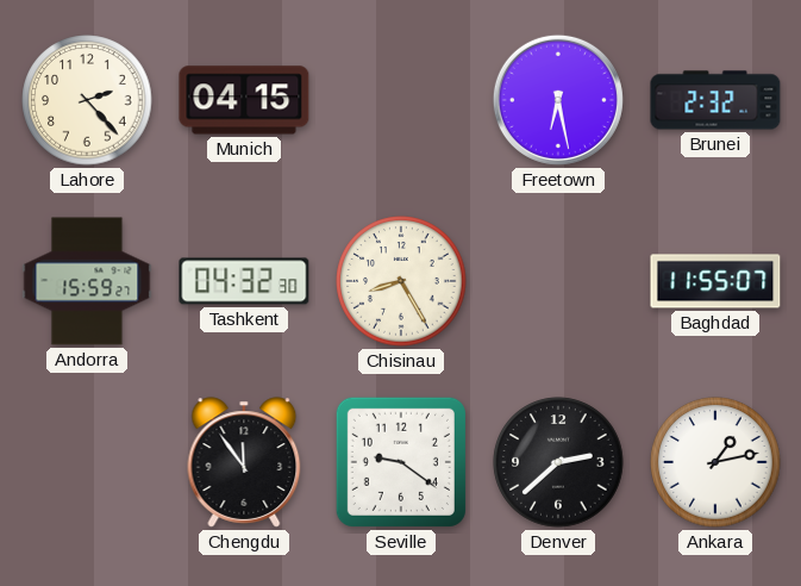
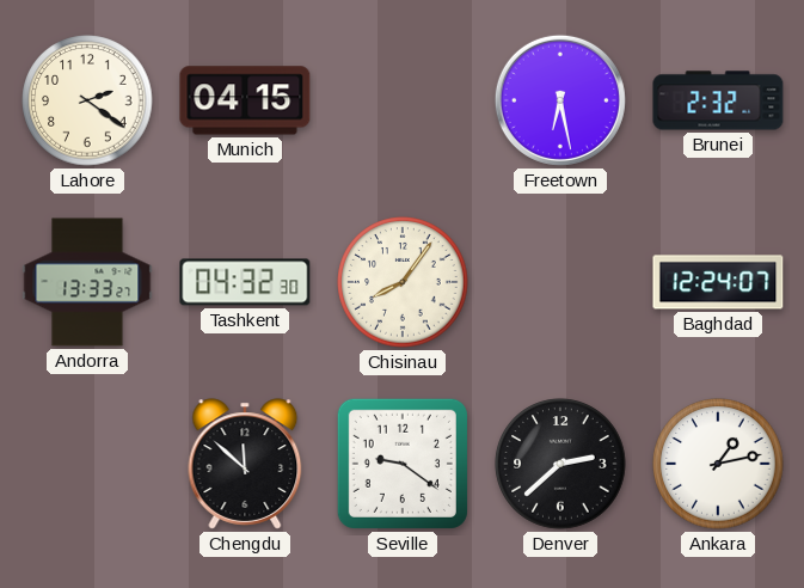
Lahore: 2:23 -> 2:21
Andorra: 15:59 -> 13:33
Chisinau: 8:25 -> 8:06
Baghdad: 11:55 -> 12:24
Chengdu: 11:54 -> 11:52
